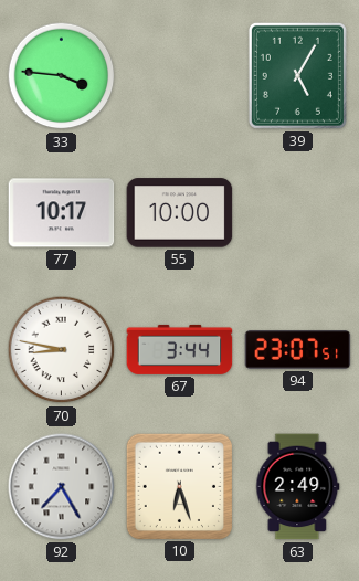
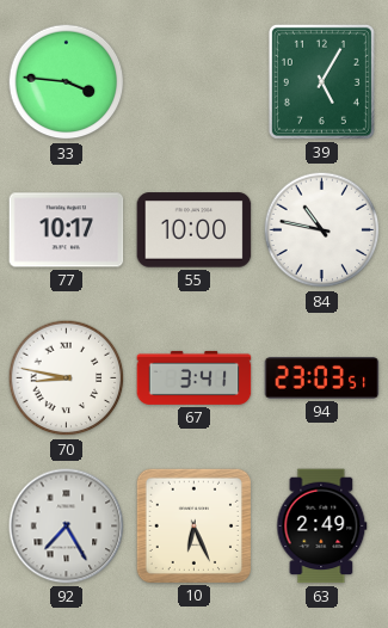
84: none -> 10:47
67: 3:44 -> 3:41
94: 23:07 -> 23:03
10: 6:27 -> 6:26
